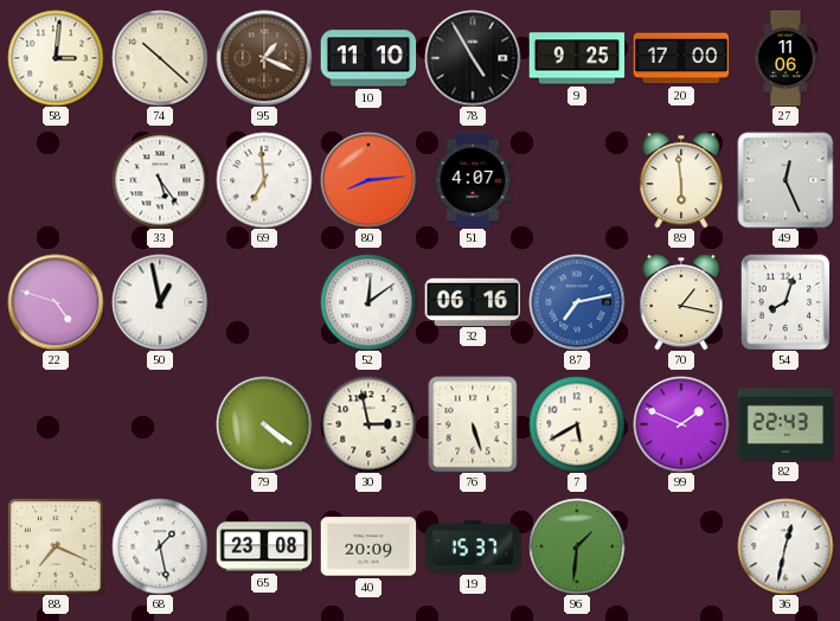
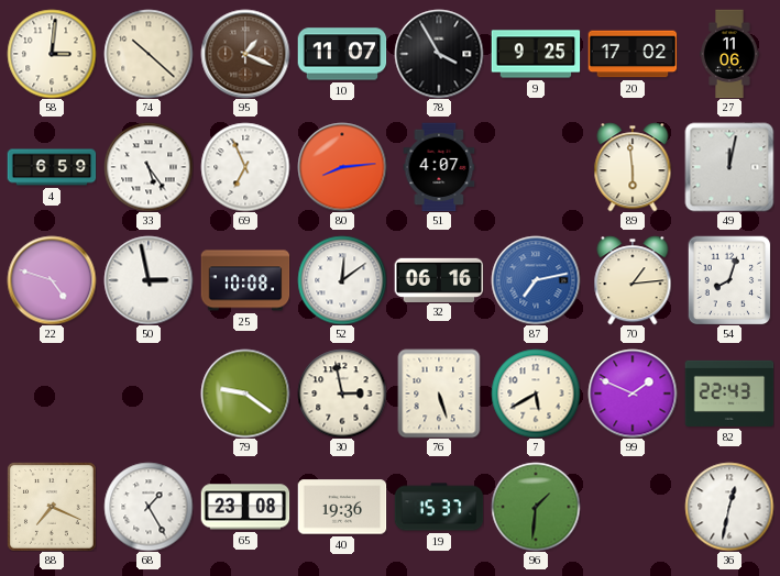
10: 11:10 -> 11:07
78: 4:55 -> 3:55
20: 17:00 -> 17:02
4: none -> 6:59
69: 6:59 -> 6:56
49: 12:26 -> 12:02
50: 12:58 -> 2:58
25: none -> 10:08
70: 1:17 -> 1:14
79: 4:21 -> 9:21
68: 1:28 -> 1:25
40: 20:09 -> 19:36
